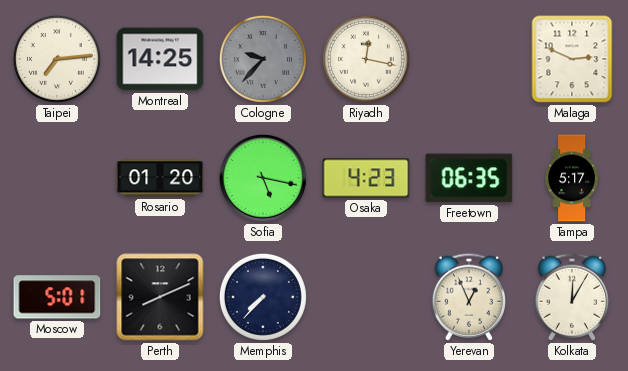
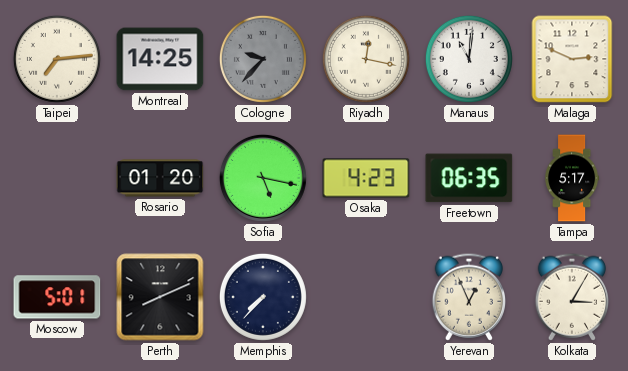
Manaus: none -> 11:01
Kolkata: 12:05 -> 3:05
